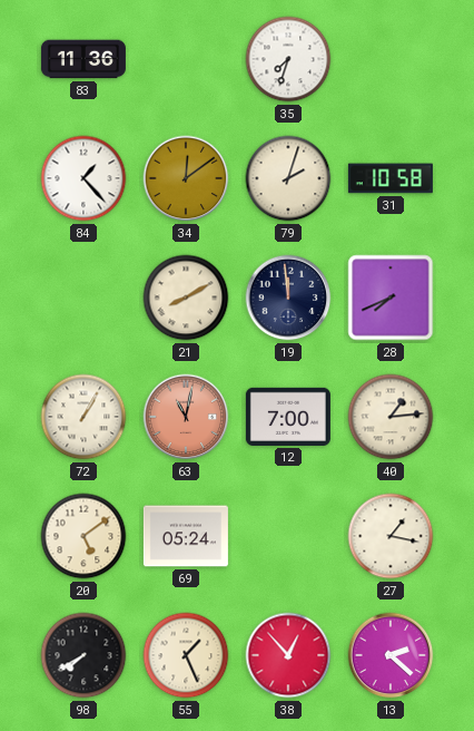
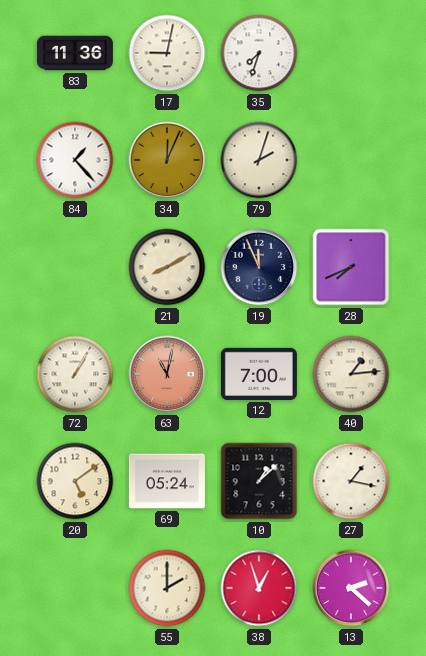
17: none -> 9:02
34: 12:09 -> 12:04
31: 10:58 -> none
19: 11:59 -> 11:56
10: none -> 1:08
98: 7:40 -> none
55: 1:26 -> 2:00
38: 12:53 -> 12:57
